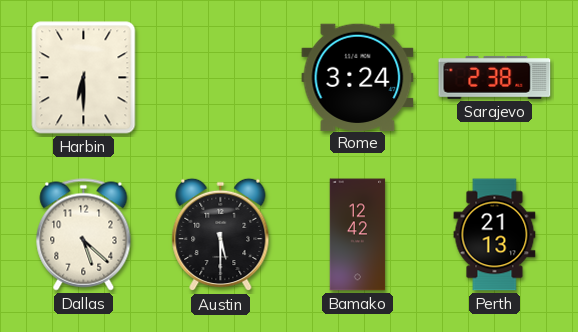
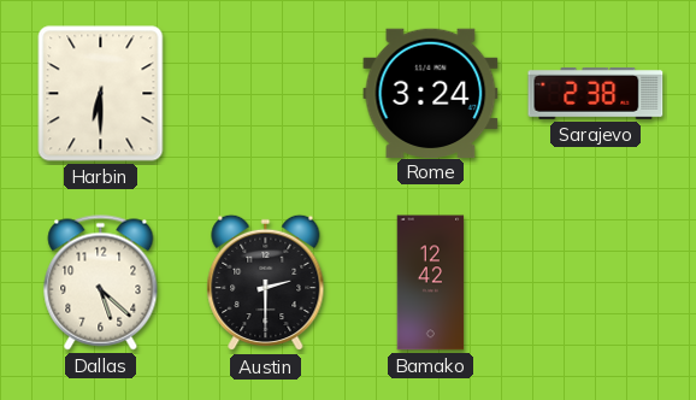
Austin: 5:30 -> 2:30
Perth: 21:13 -> none
